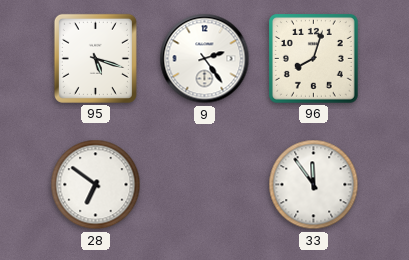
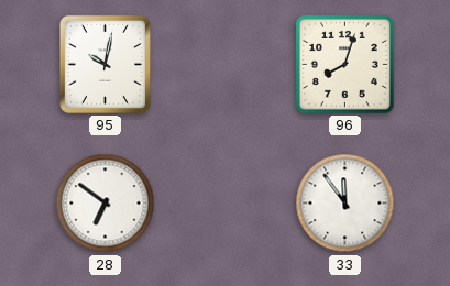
95: 5:18 -> 10:02
9: 2:24 -> none
